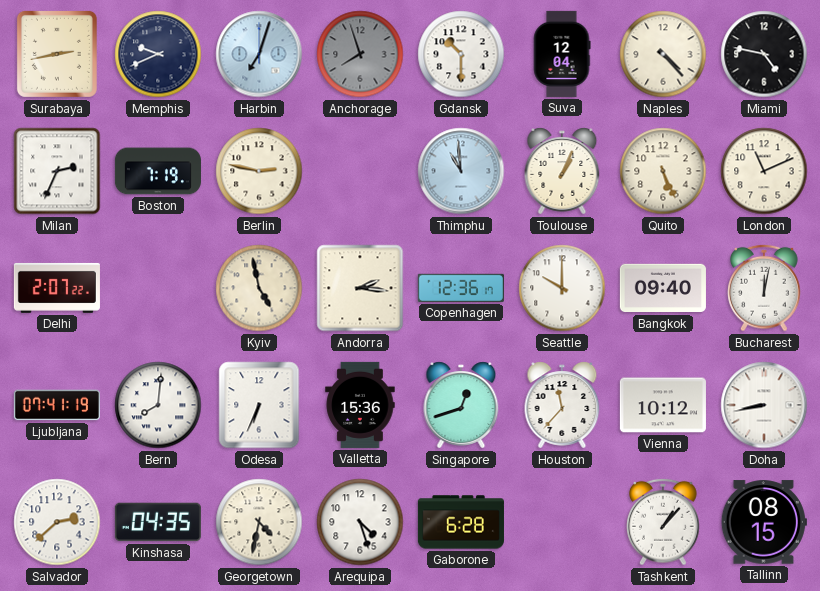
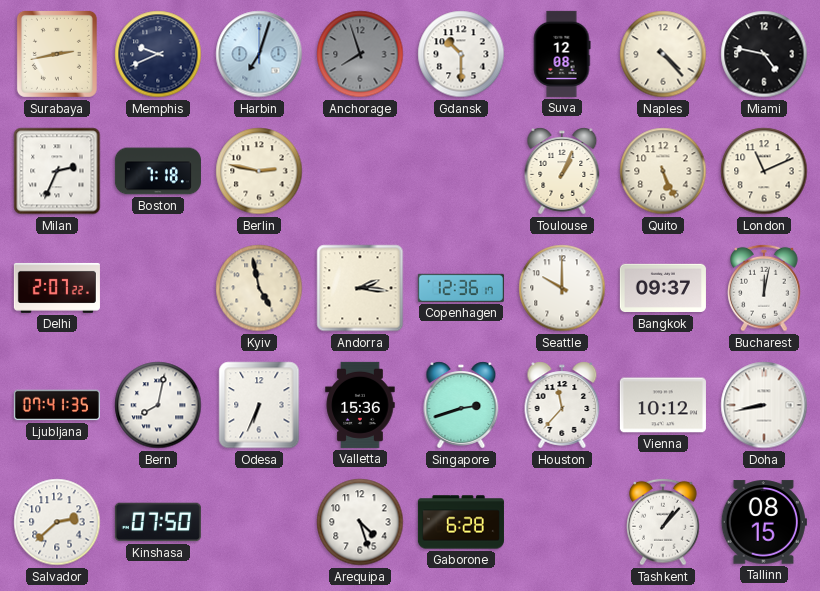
Suva: 12:04 -> 12:08
Boston: 7:19 -> 7:18
Thimphu: 10:59 -> none
Bangkok: 09:40 -> 09:37
Ljubljana: 07:41:19 -> 07:41:35
Bern: 8:01 -> 8:02
Singapore: 12:42 -> 2:42
Kinshasa: 04:35 -> 07:50
Georgetown: 4:32 -> none
